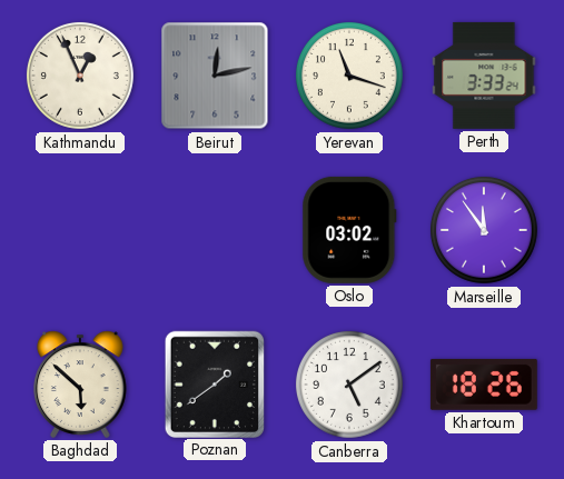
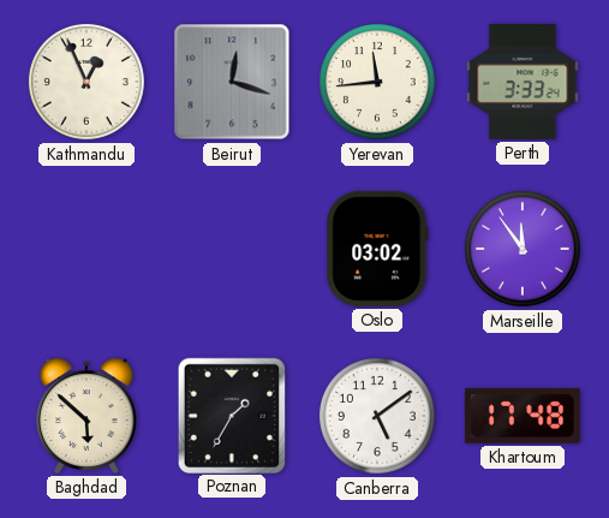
Beirut: 12:13 -> 12:18
Yerevan: 11:18 -> 11:44
Poznan: 1:39 -> 1:35
Khartoum: 18:26 -> 17:48
